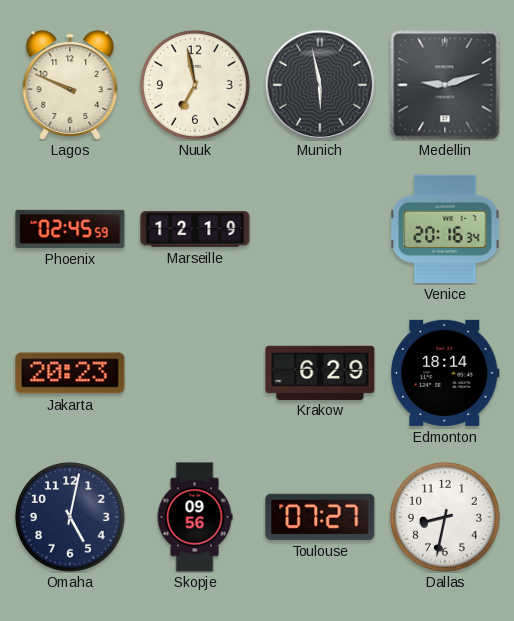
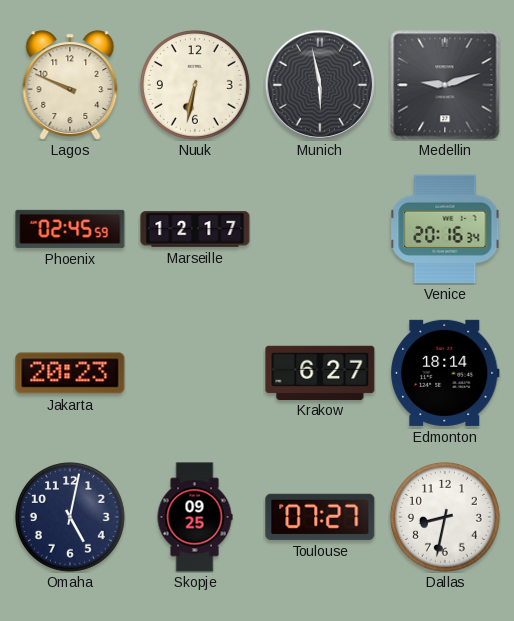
Nuuk: 6:58 -> 6:32
Marseille: 12:19 -> 12:17
Krakow: 6:29 -> 6:27
Skopje: 09:56 -> 09:25
